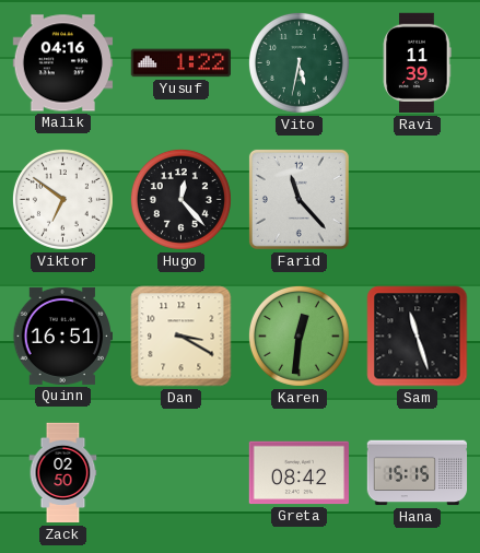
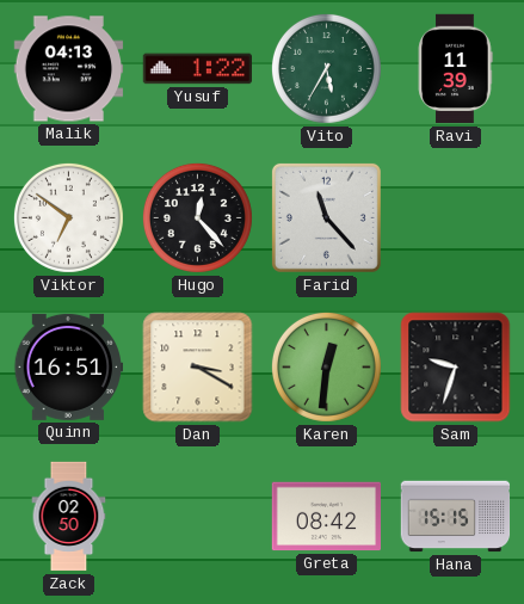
Malik: 04:16 -> 04:13
Vito: 5:32 -> 5:35
Sam: 11:27 -> 9:33
